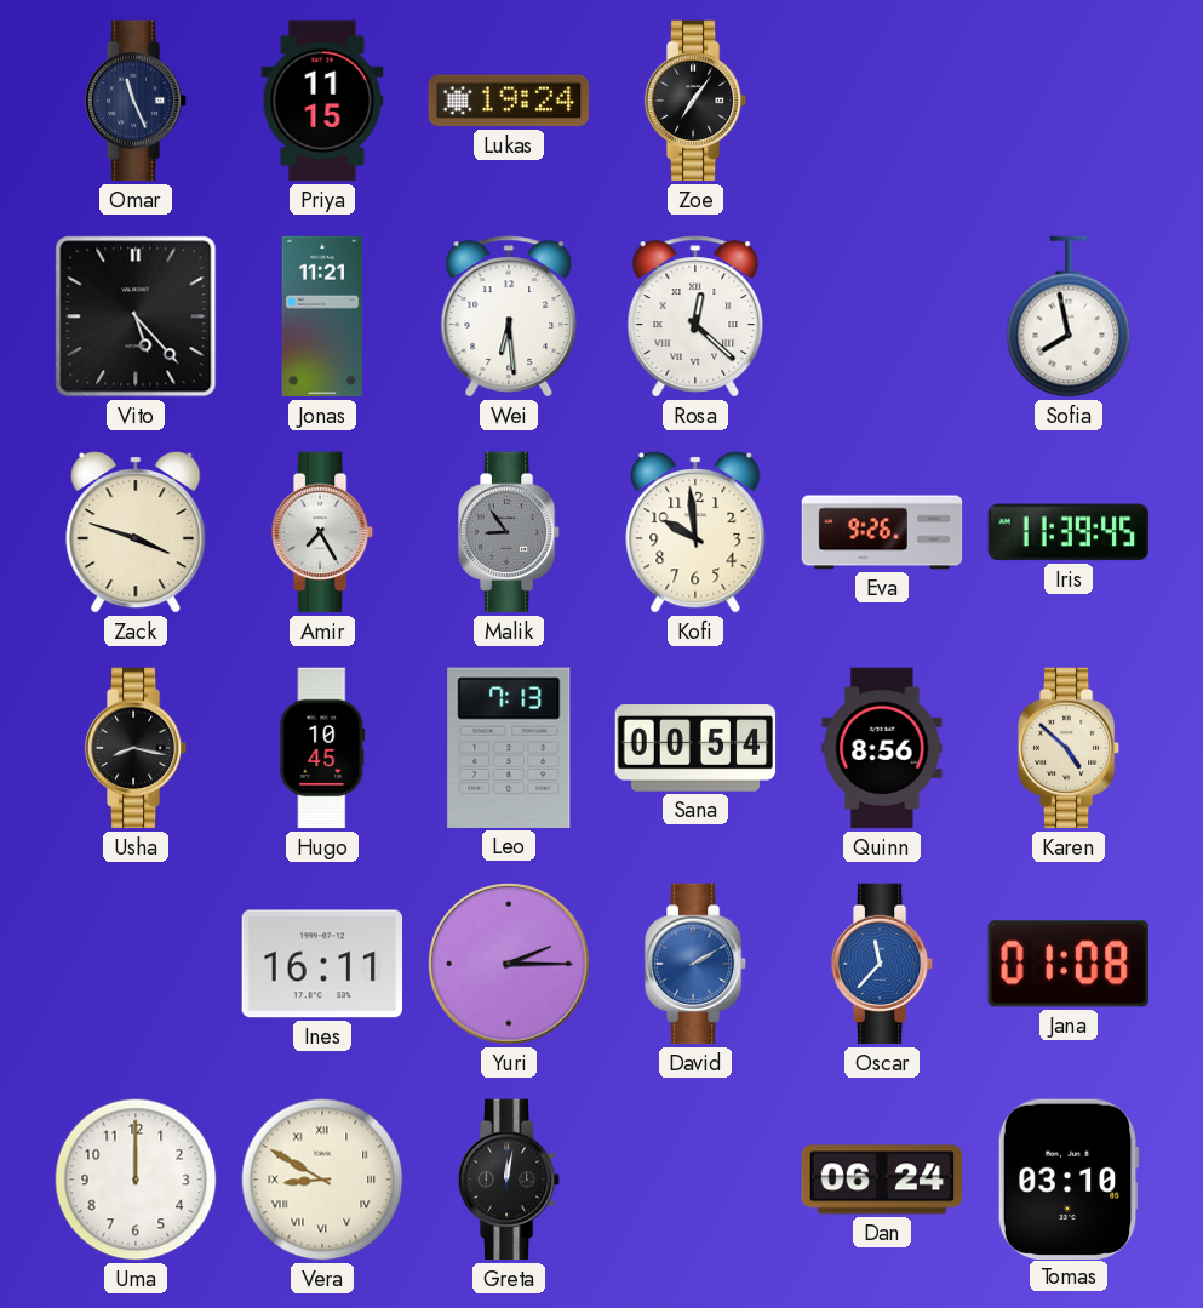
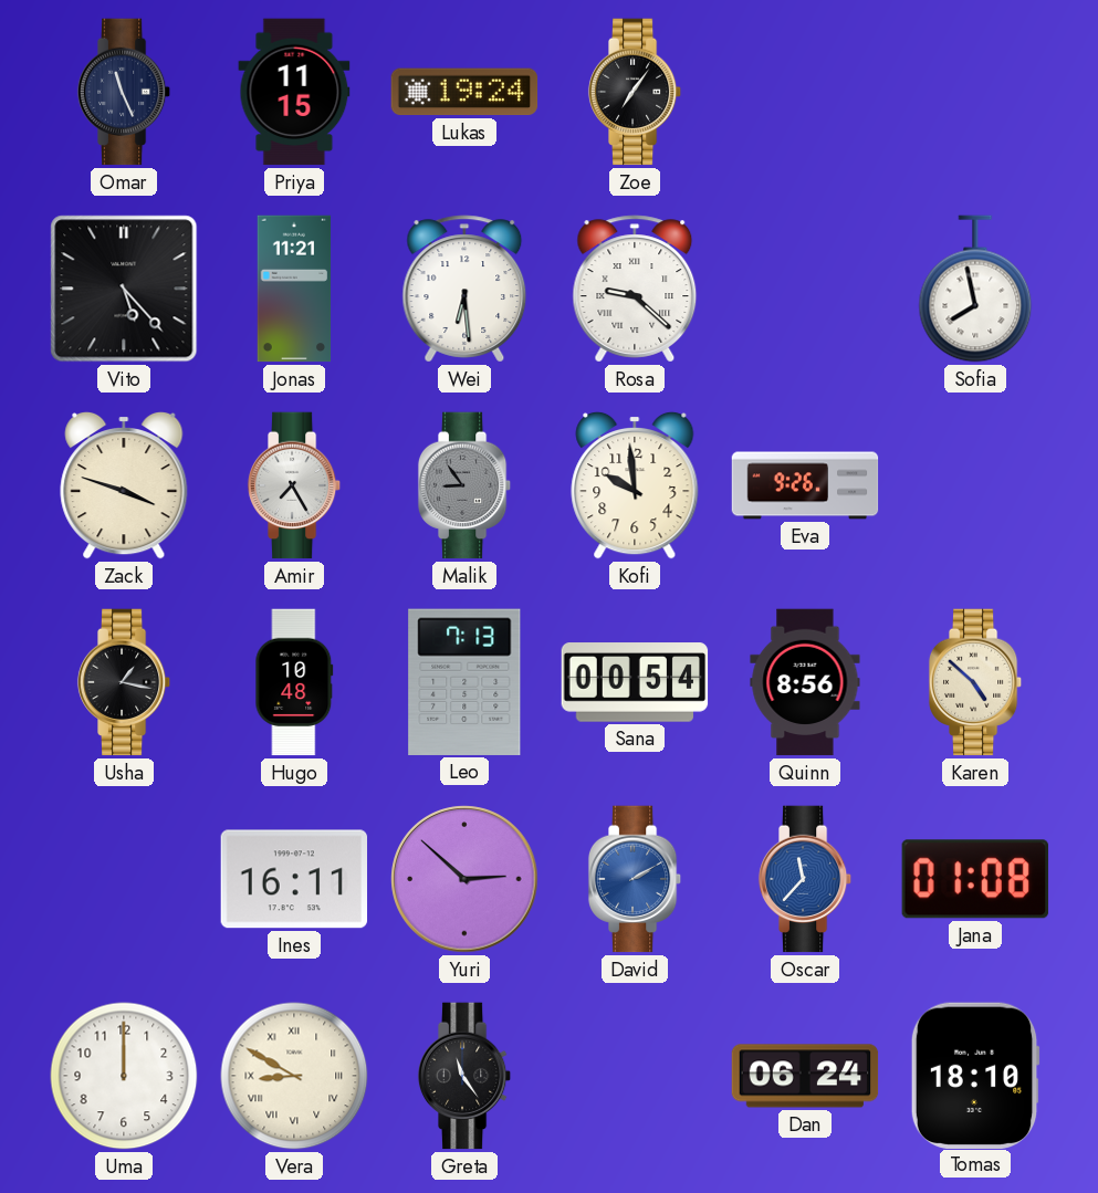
Rosa: 12:22 -> 9:22
Iris: 11:39 -> none
Usha: 8:17 -> 1:17
Hugo: 10:45 -> 10:48
Yuri: 2:15 -> 2:52
Greta: 12:02 -> 11:24
Tomas: 03:10 -> 18:10
